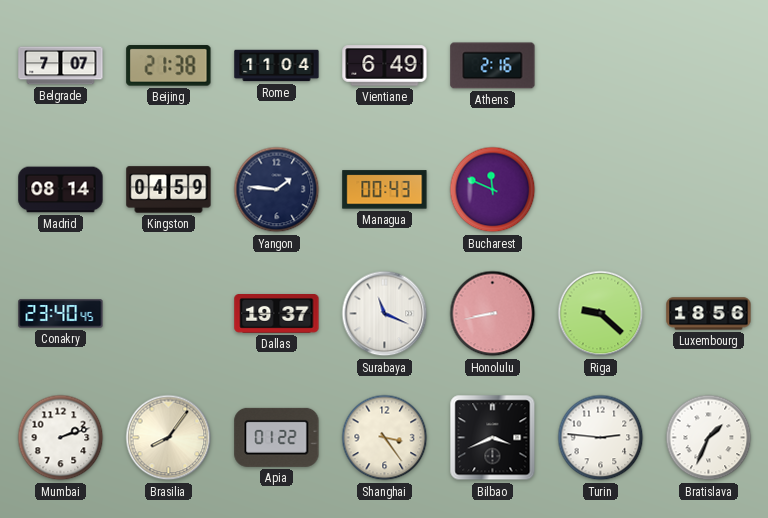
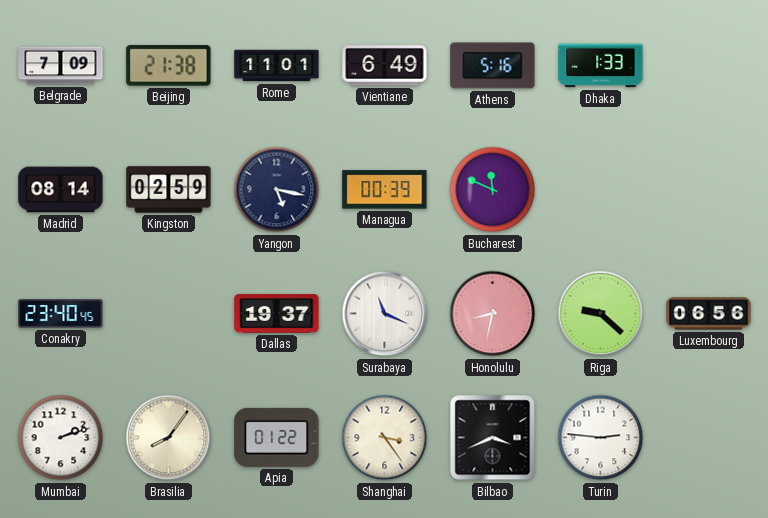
Belgrade: 7:07 -> 7:09
Rome: 11:04 -> 11:01
Athens: 2:16 -> 5:16
Dhaka: none -> 1:33
Kingston: 04:59 -> 02:59
Yangon: 1:46 -> 5:17
Managua: 00:43 -> 00:39
Honolulu: 8:43 -> 8:32
Luxembourg: 18:56 -> 06:56
Bratislava: 1:34 -> none
